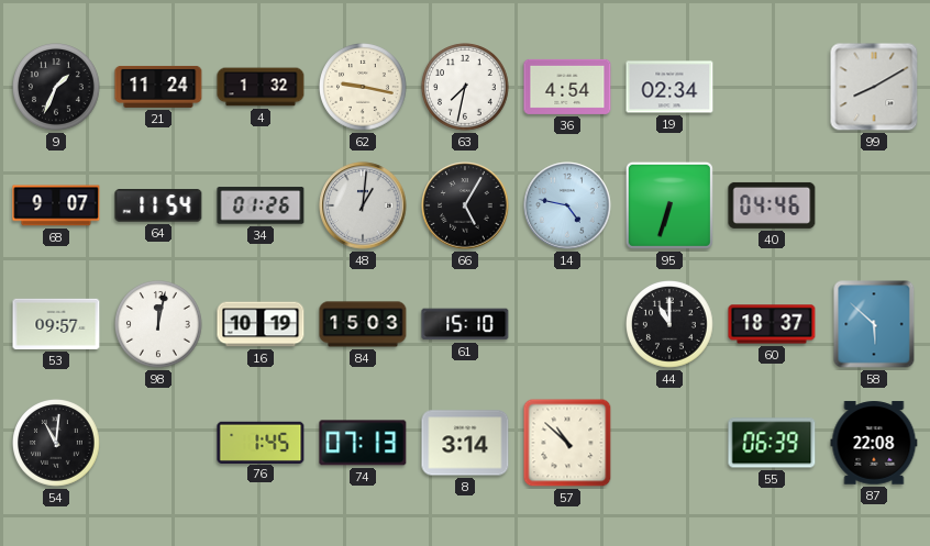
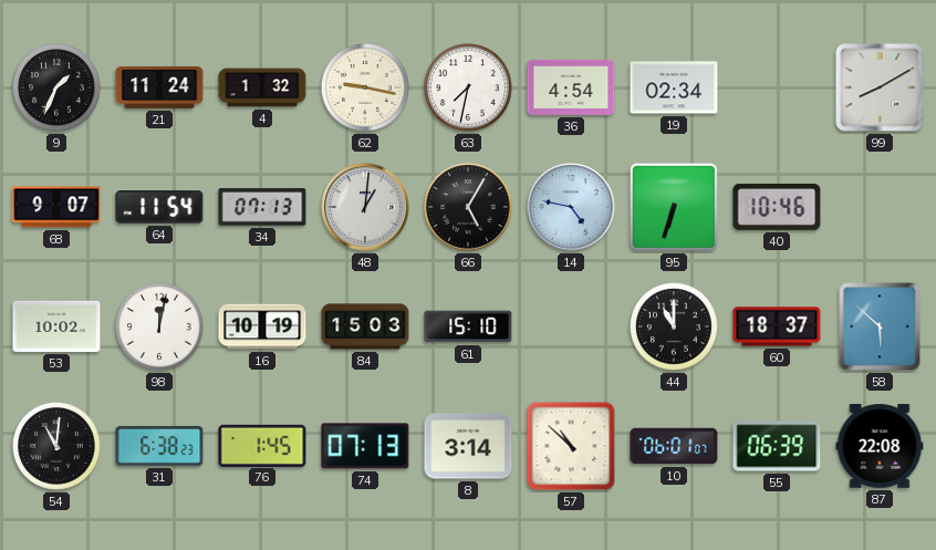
34: 01:26 -> 07:13
40: 04:46 -> 10:46
53: 09:57 -> 10:02
31: none -> 6:38
10: none -> 06:01
